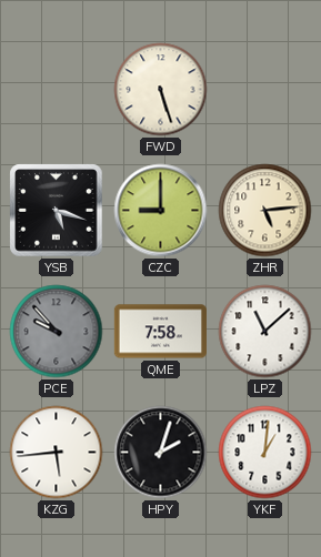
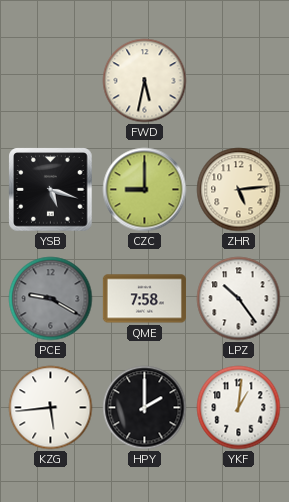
FWD: 5:27 -> 5:32
PCE: 9:53 -> 9:20
LPZ: 11:08 -> 10:24
HPY: 2:03 -> 2:00
